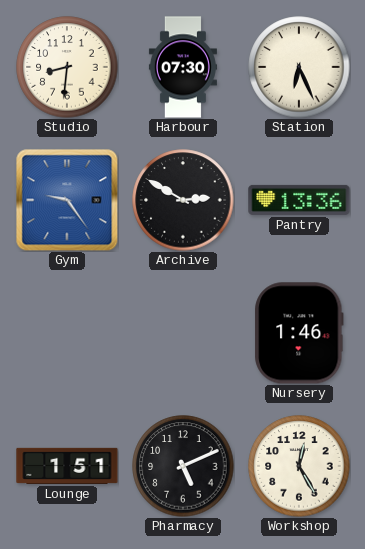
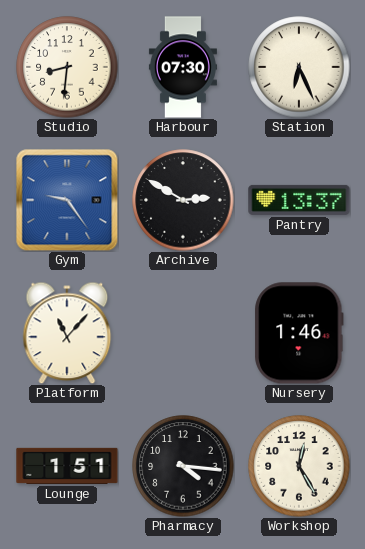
Pantry: 13:36 -> 13:37
Platform: none -> 11:07
Pharmacy: 5:11 -> 4:16
